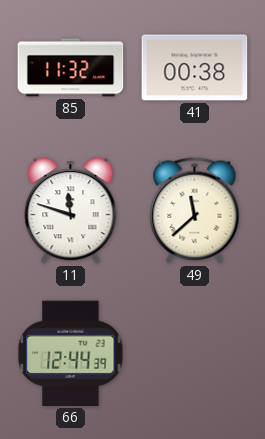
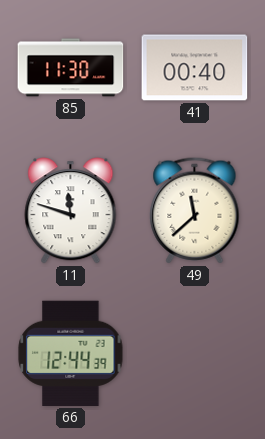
85: 11:32 -> 11:30
41: 00:38 -> 00:40
